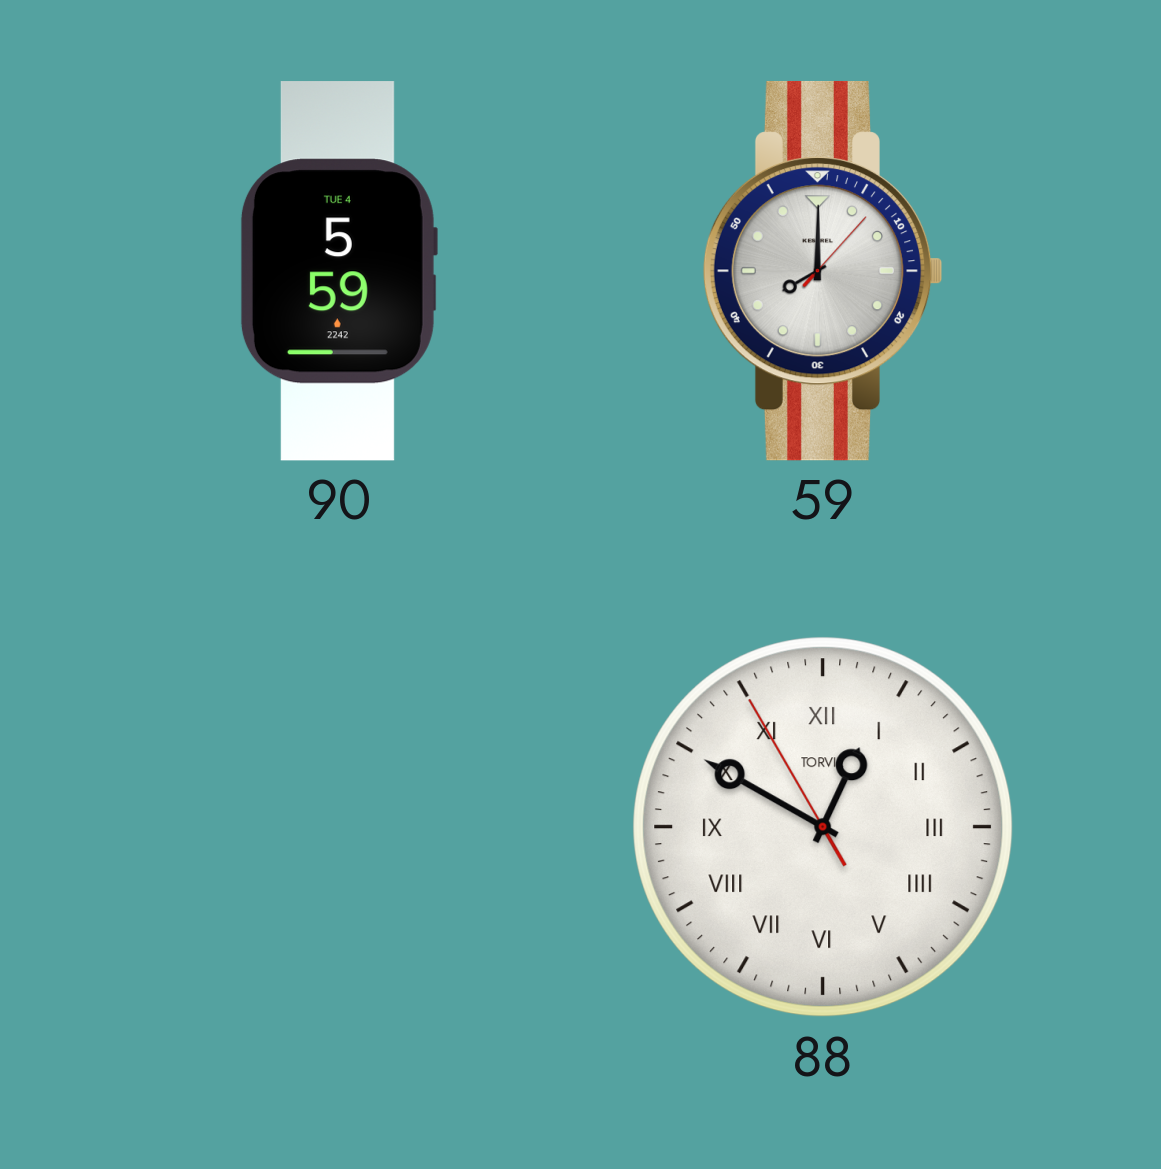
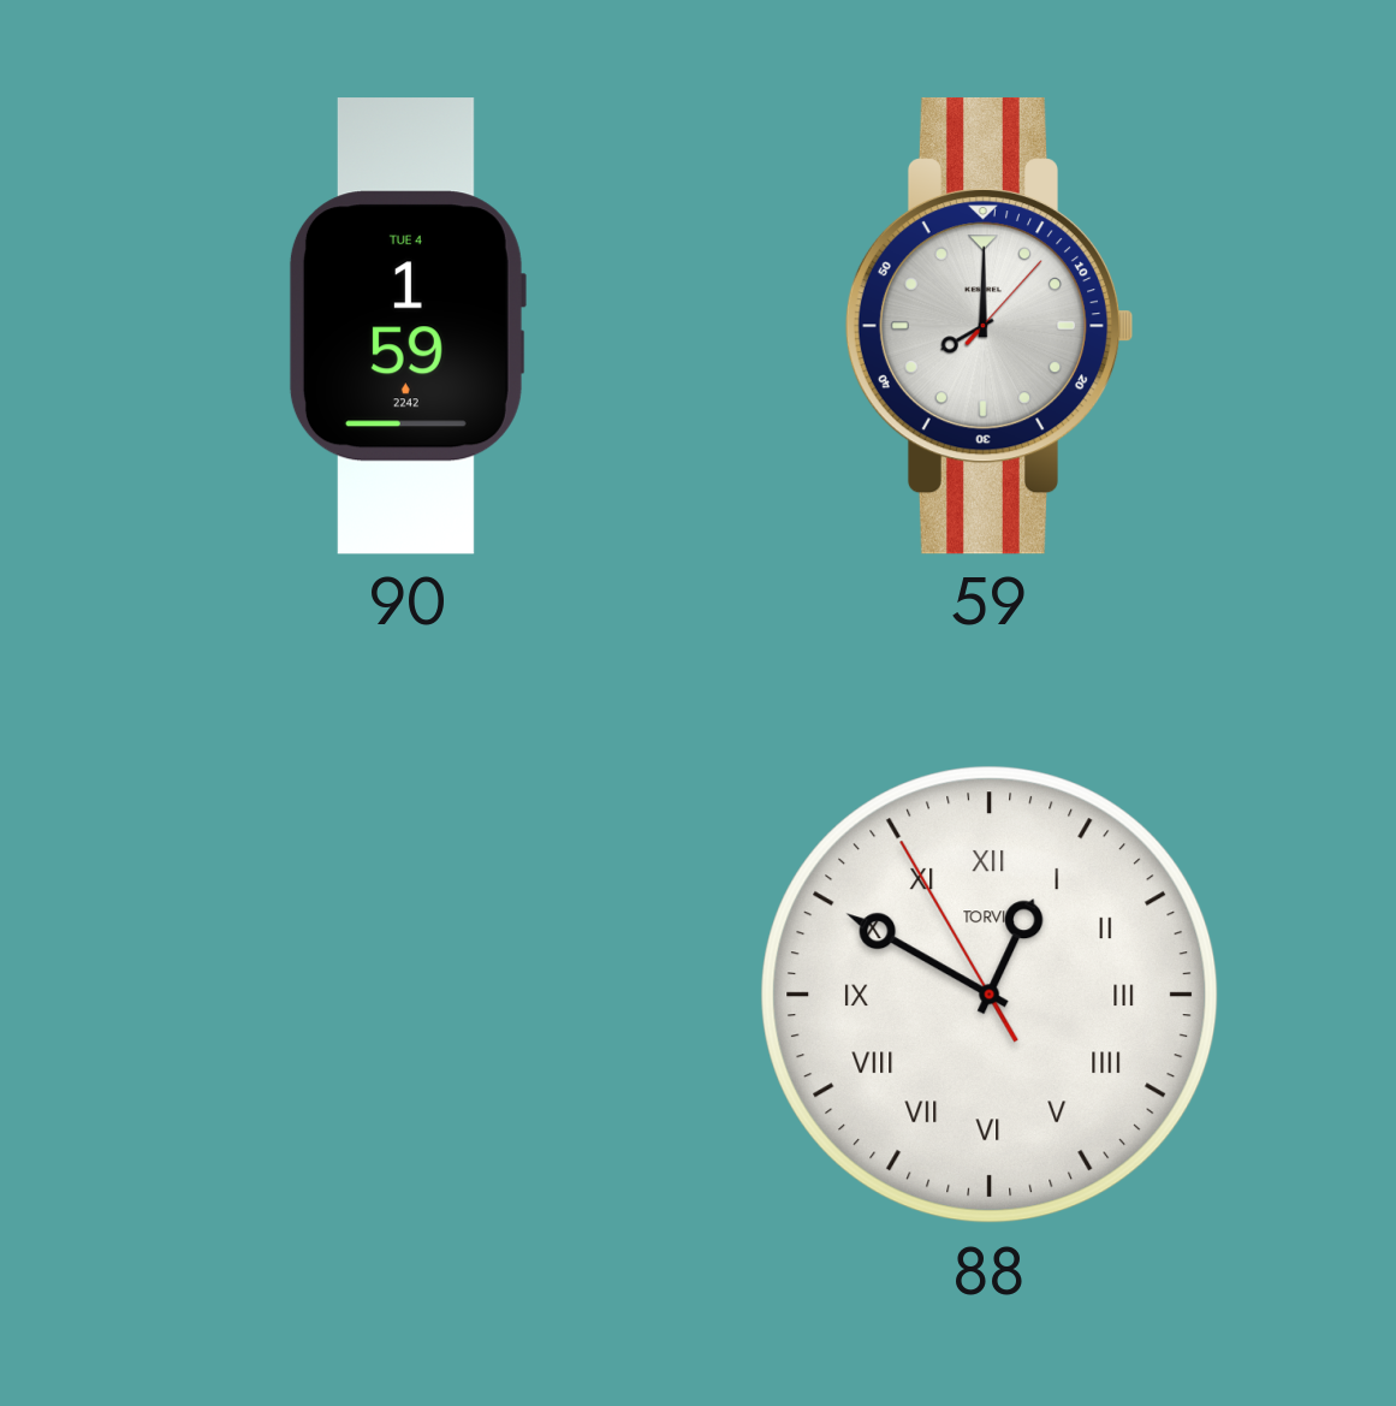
90: 5:59 -> 1:59
